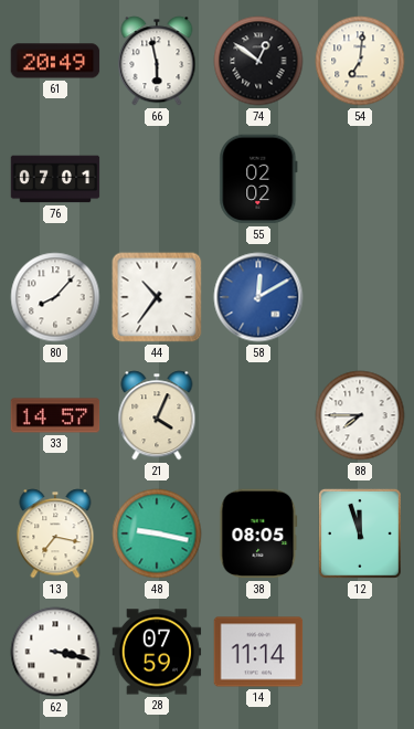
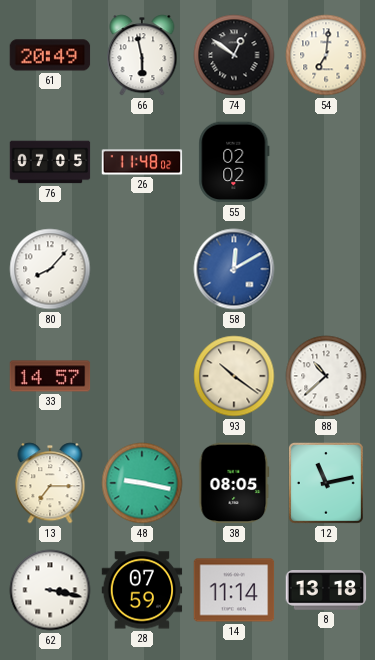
76: 07:01 -> 07:05
26: none -> 11:48
44: 10:36 -> none
21: 4:04 -> none
93: none -> 10:21
88: 7:45 -> 10:38
13: 7:17 -> 7:15
12: 11:57 -> 11:13
8: none -> 13:18
